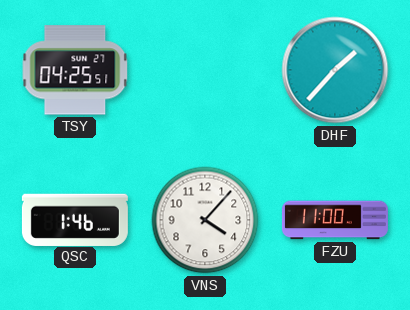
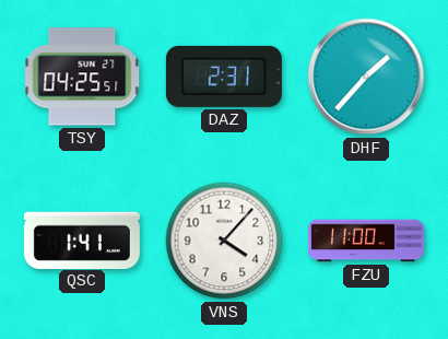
DAZ: none -> 2:31
QSC: 1:46 -> 1:41
